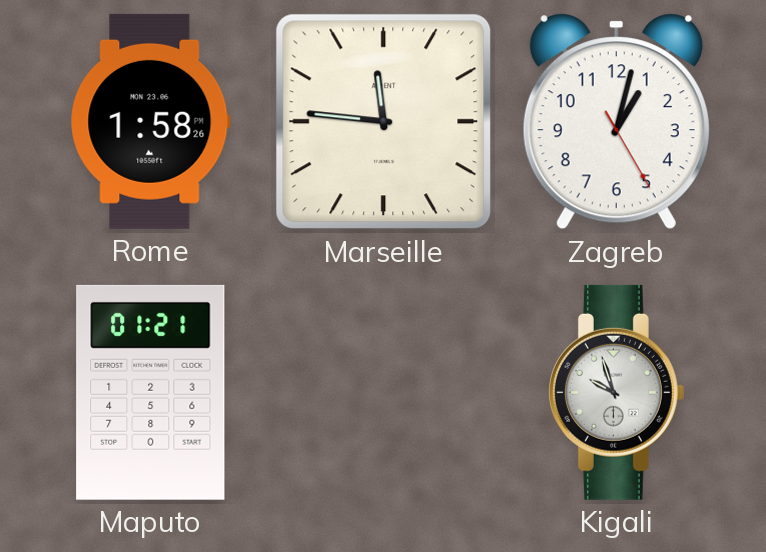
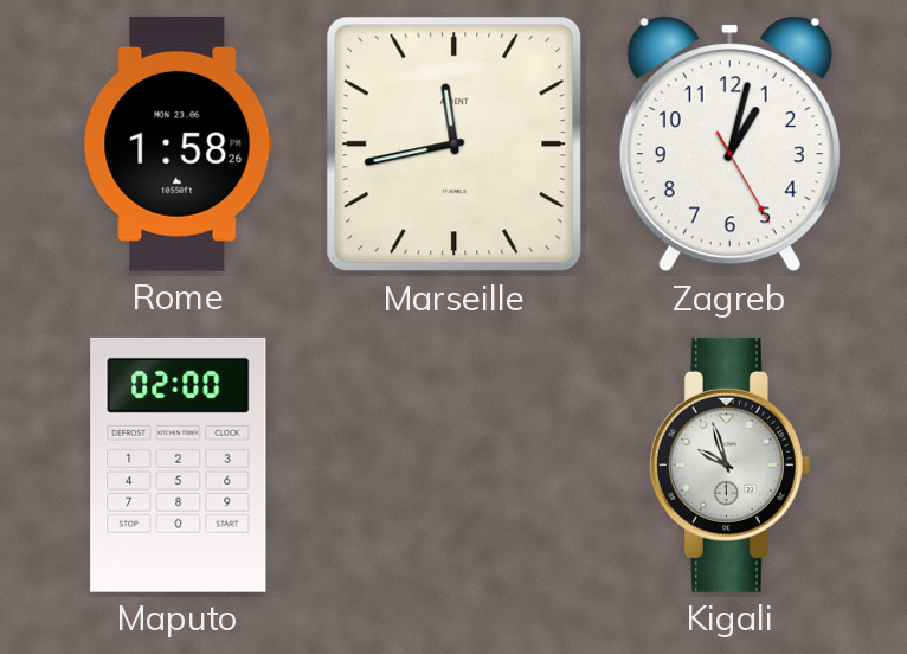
Marseille: 11:46 -> 11:43
Maputo: 01:21 -> 02:00
